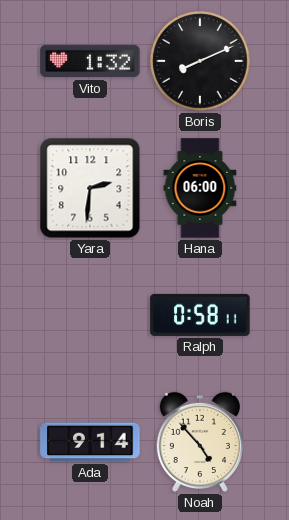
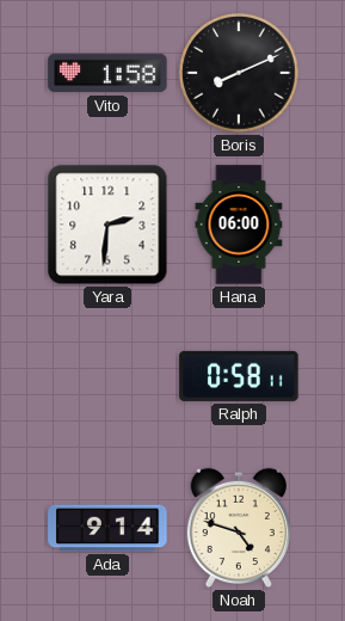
Vito: 1:32 -> 1:58
Noah: 4:53 -> 4:48
